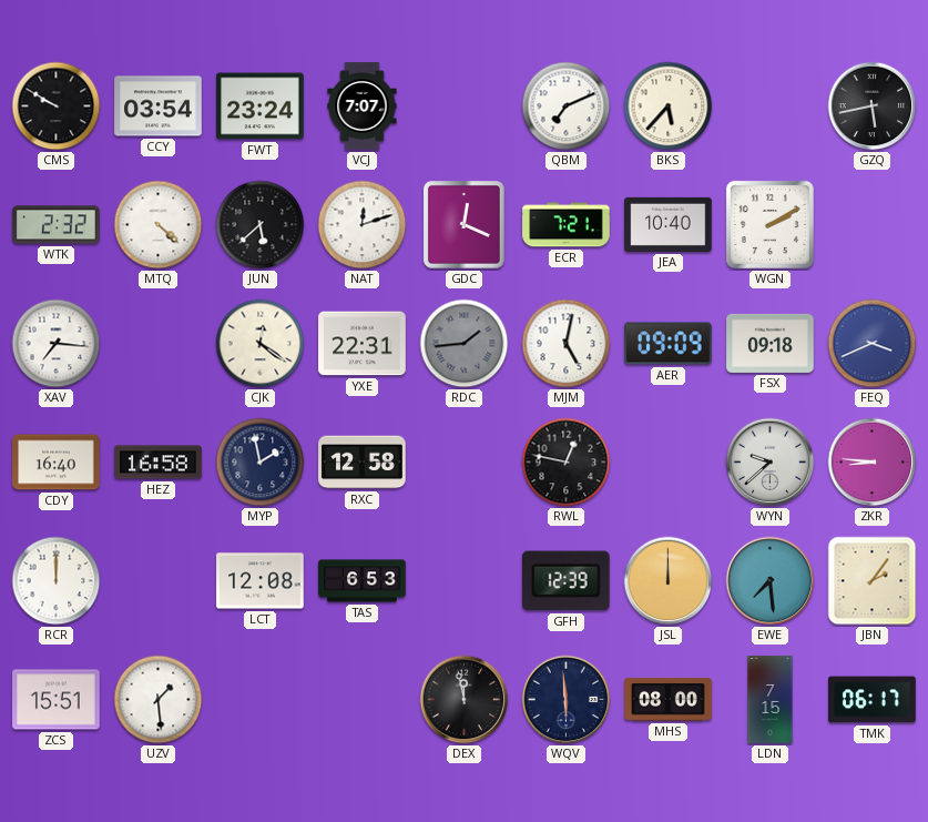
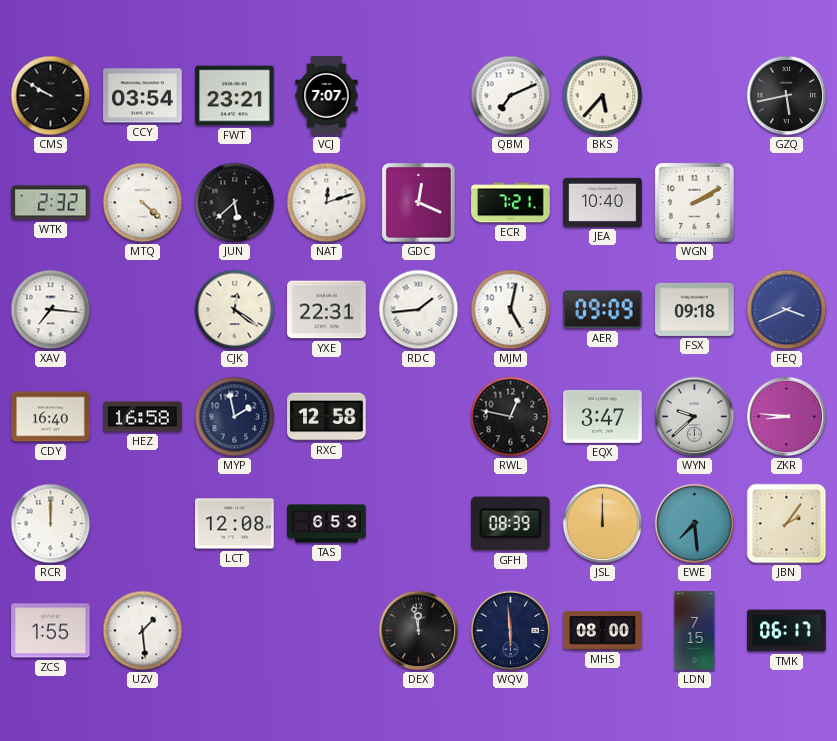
FWT: 23:24 -> 23:21
RDC dial: grey -> white
EQX: none -> 3:47
GFH: 12:39 -> 08:39
ZCS: 15:51 -> 1:55
